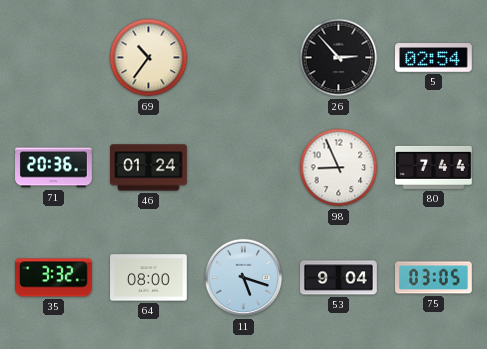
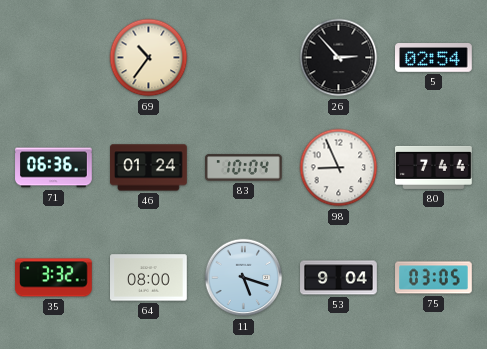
71: 20:36 -> 06:36
83: none -> 10:04
